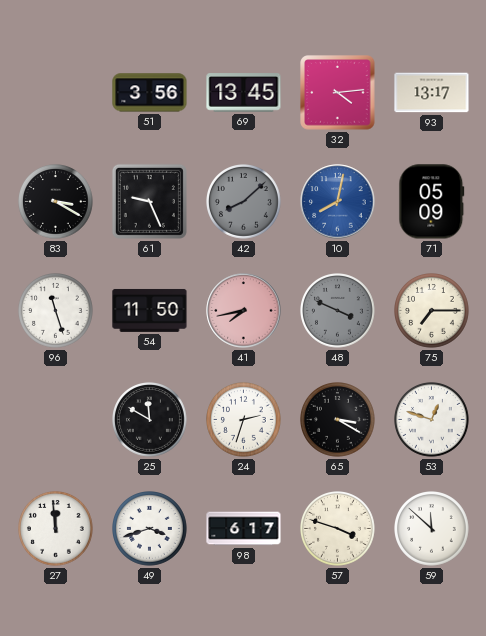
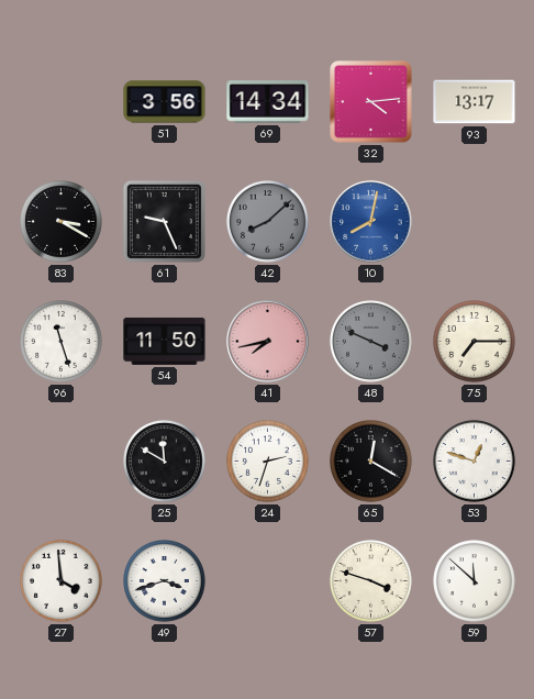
69: 13:45 -> 14:34
71: 05:09 -> none
65: 3:20 -> 12:20
27: 11:59 -> 3:59
98: 6:17 -> none
